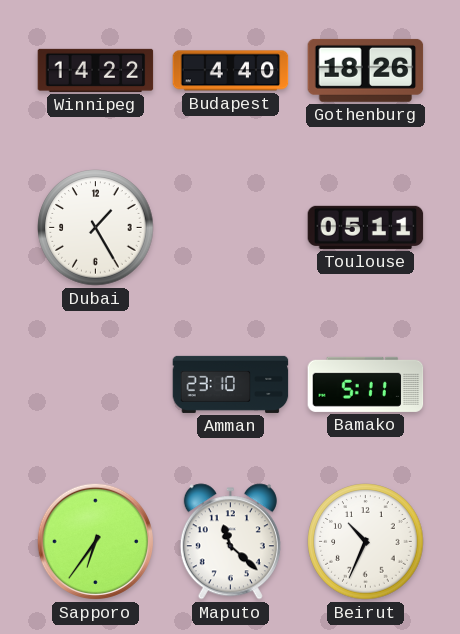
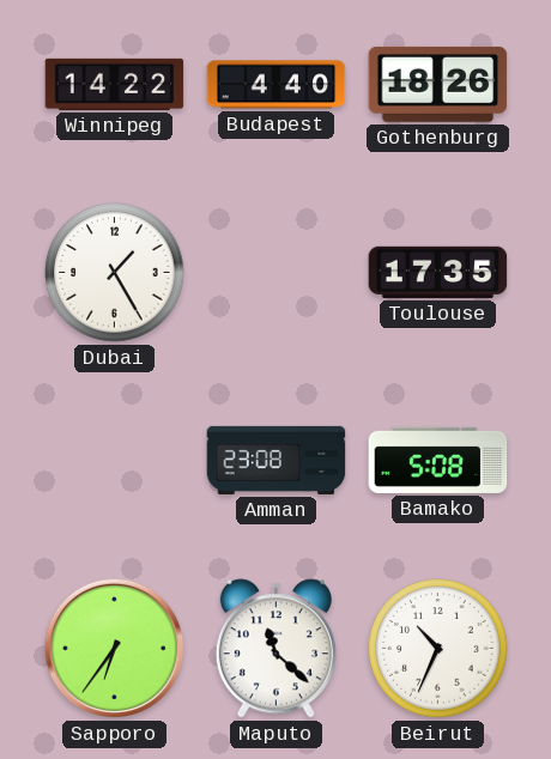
Toulouse: 05:11 -> 17:35
Amman: 23:10 -> 23:08
Bamako: 5:11 -> 5:08
